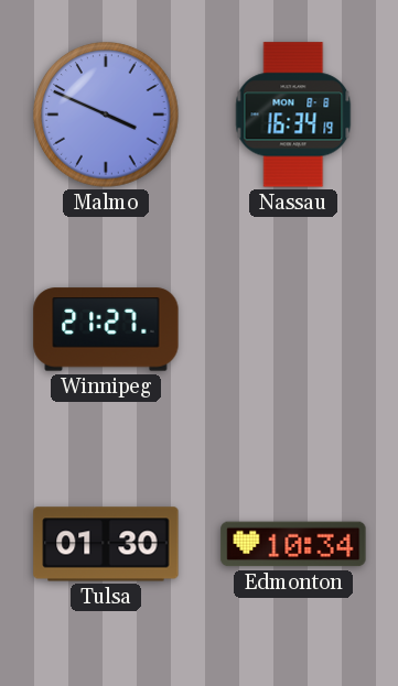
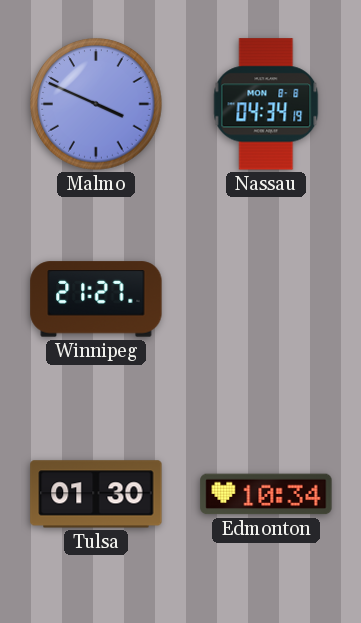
Nassau: 16:34 -> 04:34
